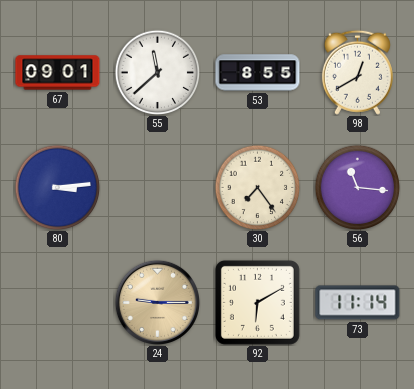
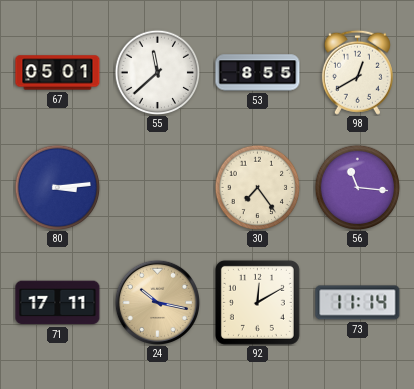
67: 09:01 -> 05:01
71: none -> 17:11
24: 9:15 -> 10:17
92: 6:10 -> 12:10
